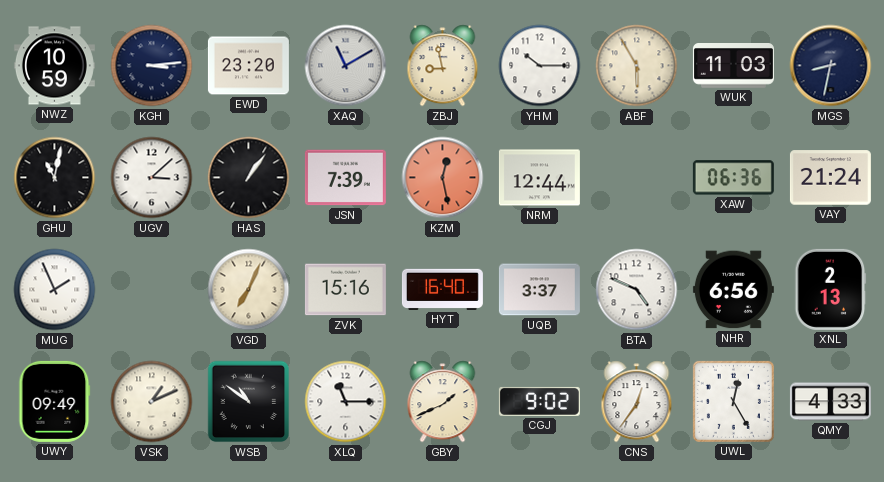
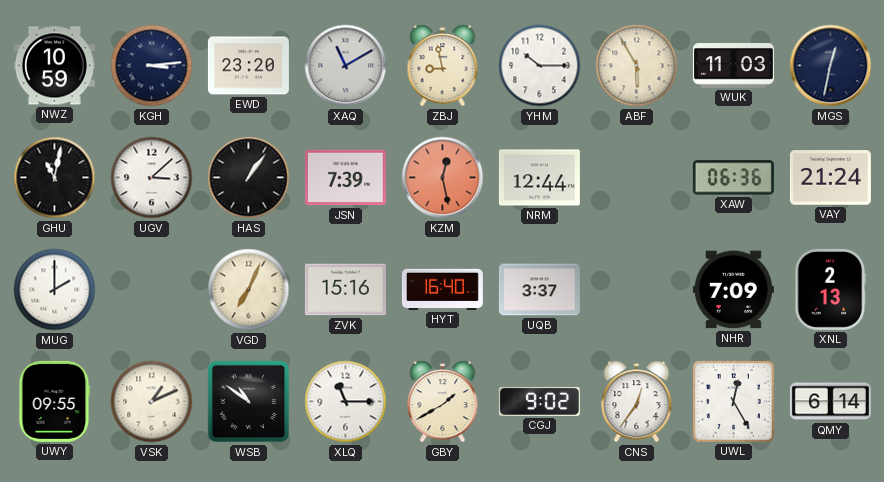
MGS: 8:32 -> 12:32
MUG: 1:56 -> 2:00
BTA: 4:49 -> none
NHR: 6:56 -> 7:09
UWY: 09:49 -> 09:55
GBY: 1:41 -> 1:40
QMY: 4:33 -> 6:14
